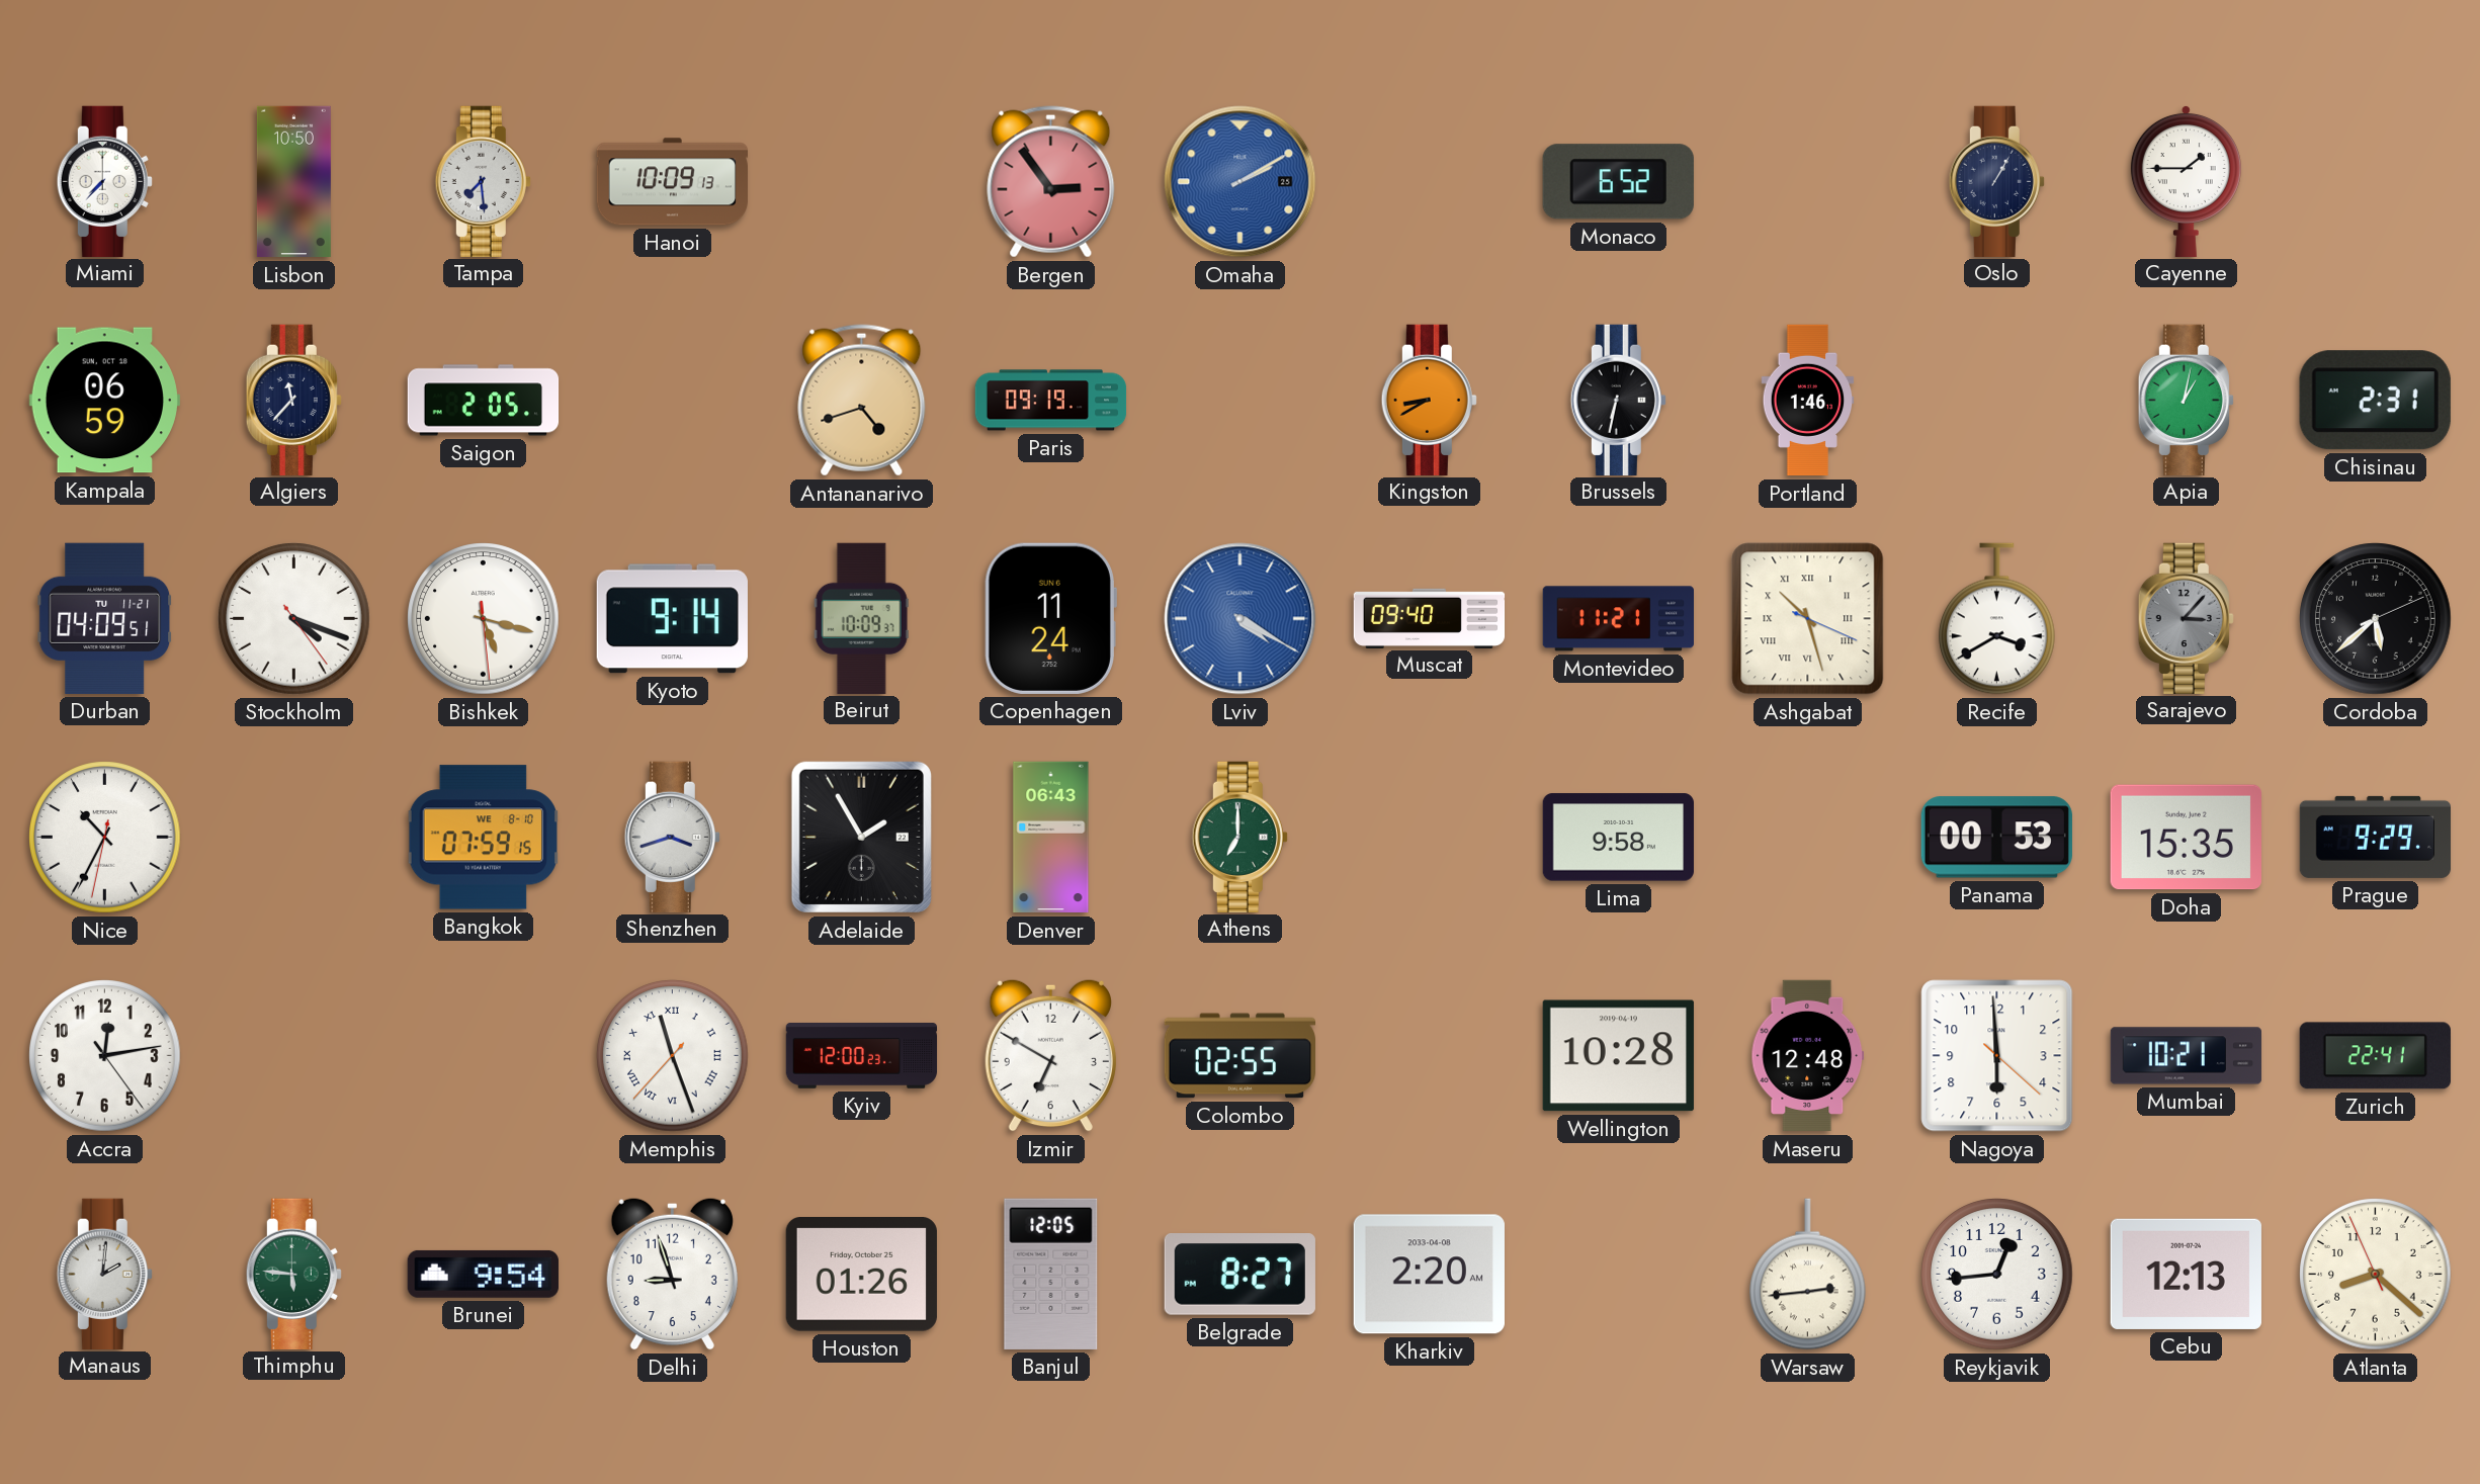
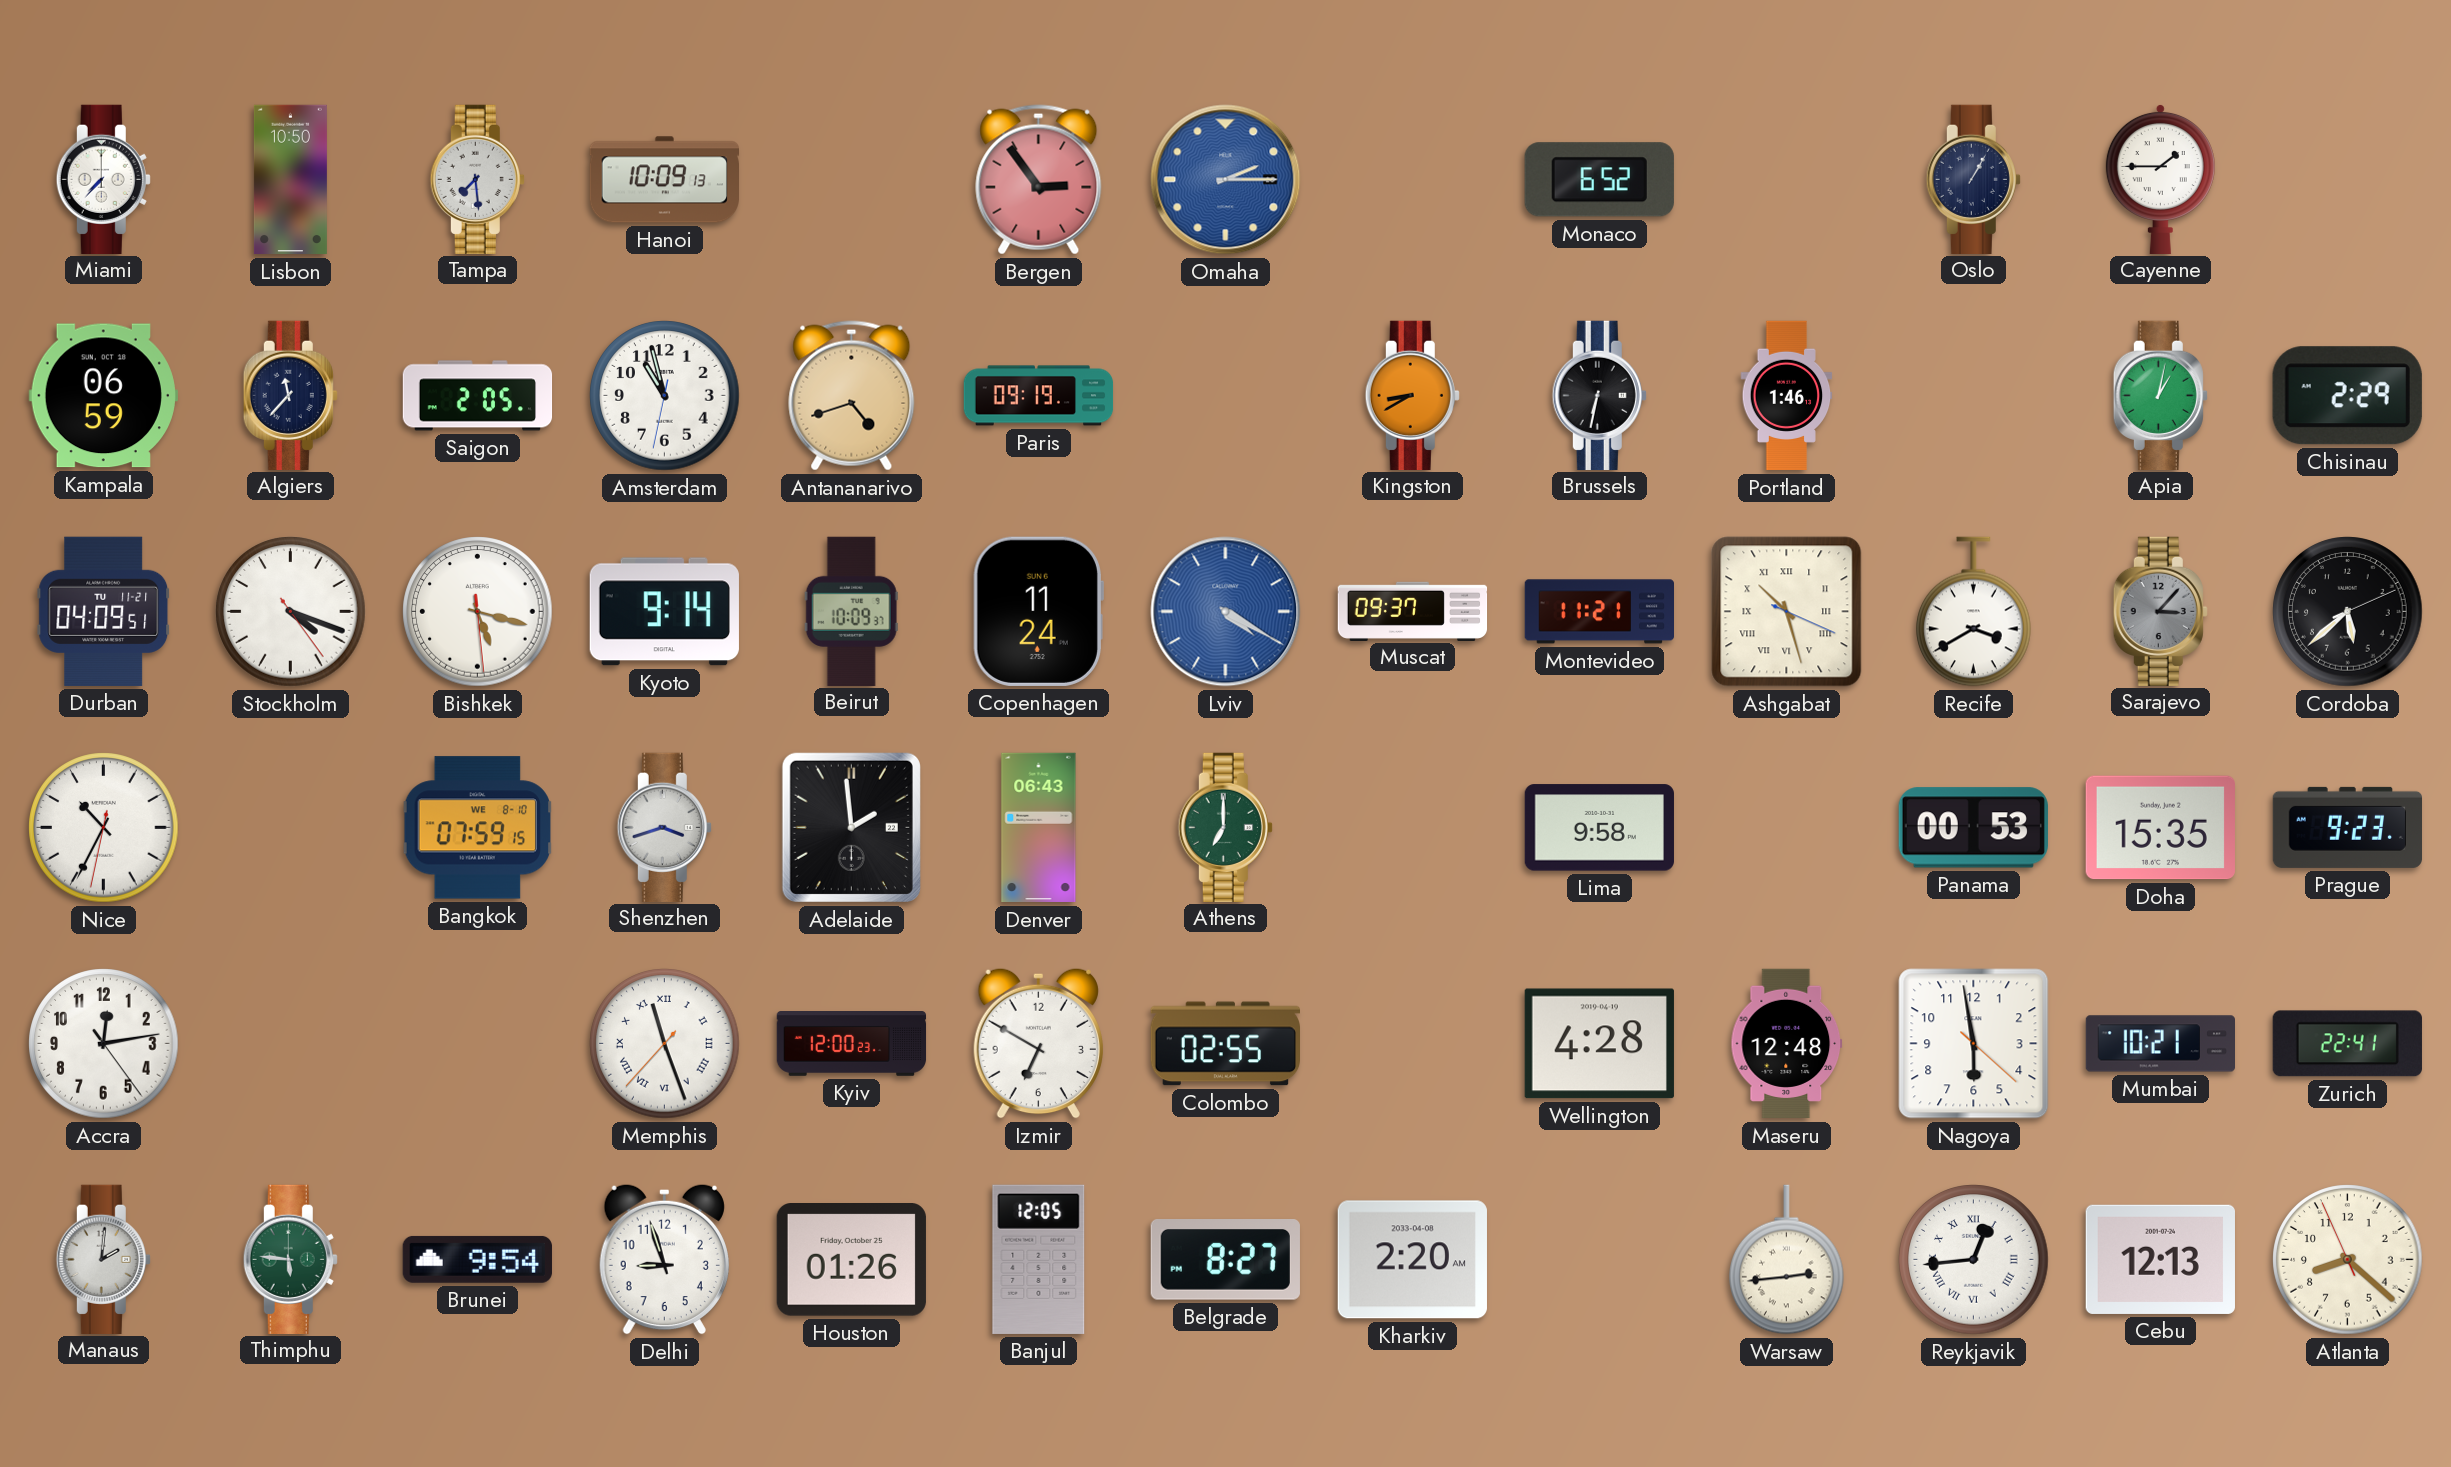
Omaha: 2:10 -> 2:15
Amsterdam: none -> 10:57
Chisinau: 2:31 -> 2:29
Muscat: 09:40 -> 09:37
Adelaide: 1:55 -> 1:59
Prague: 9:29 -> 9:23
Wellington: 10:28 -> 4:28
Nagoya: 5:59 -> 5:58
Reykjavik numerals: Arabic -> Roman
